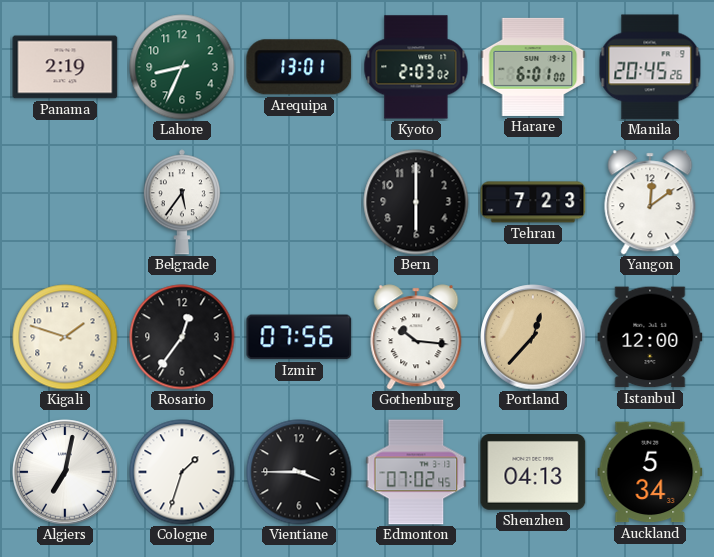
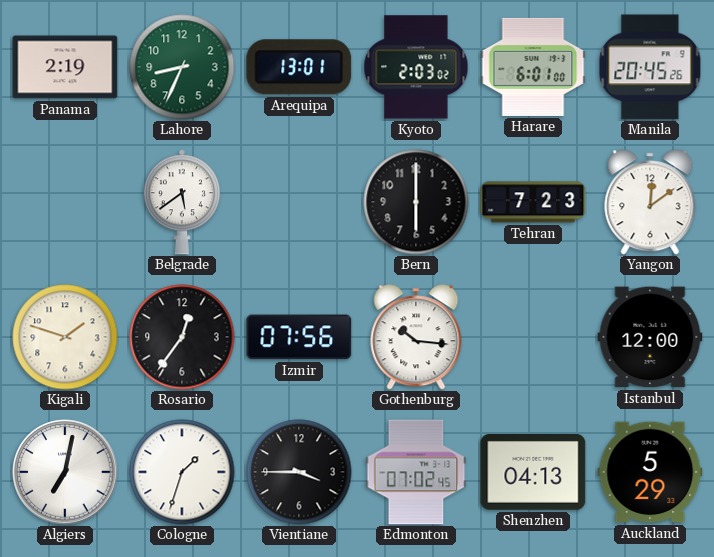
Belgrade: 5:36 -> 5:39
Portland: 12:37 -> none
Auckland: 5:34 -> 5:29
